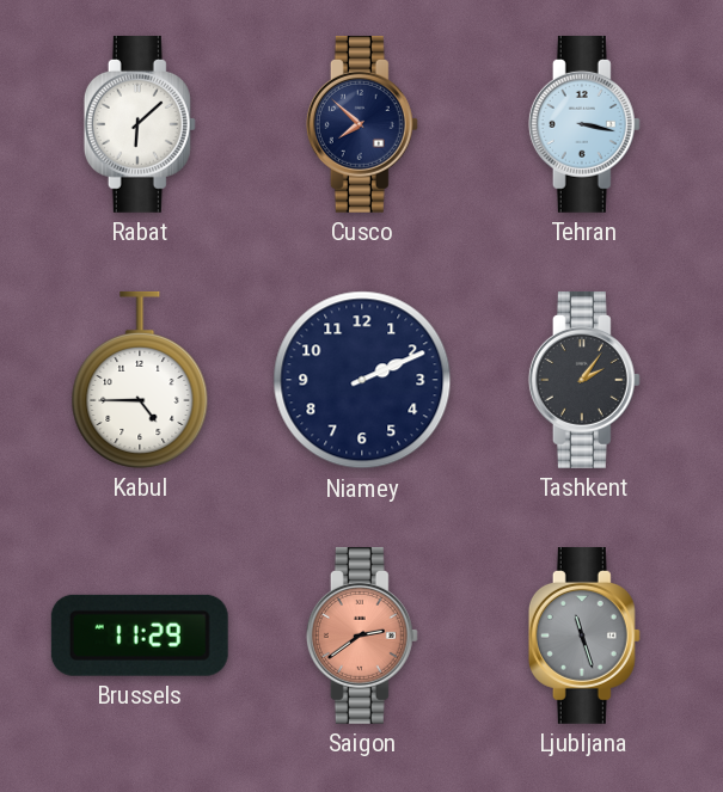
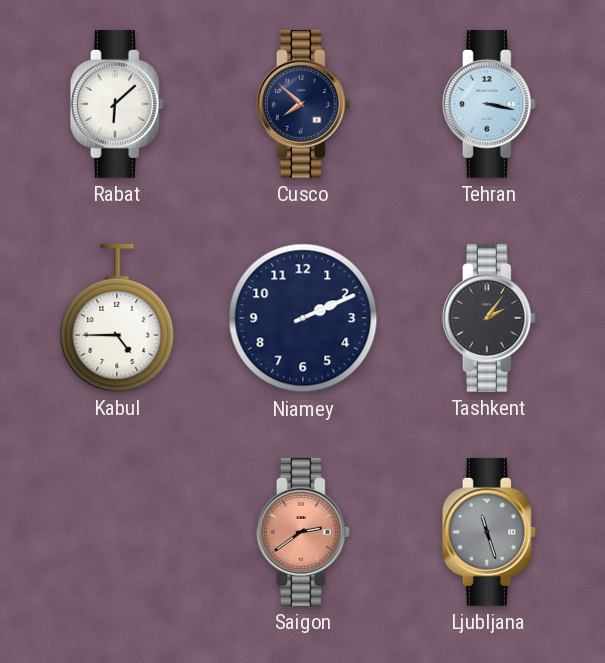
Brussels: 11:29 -> none
